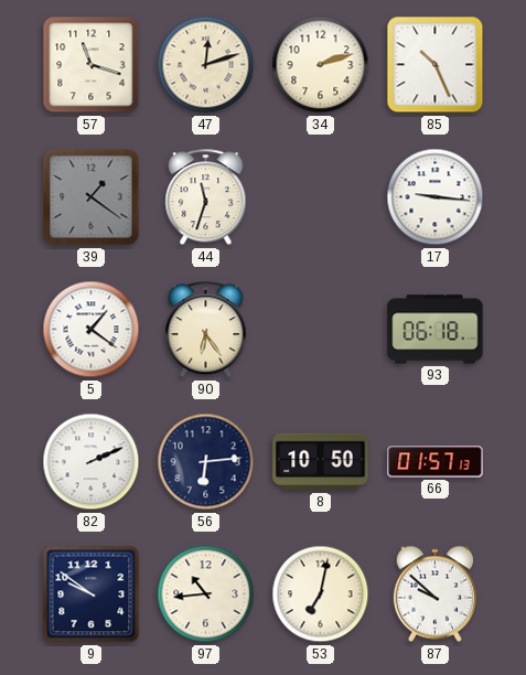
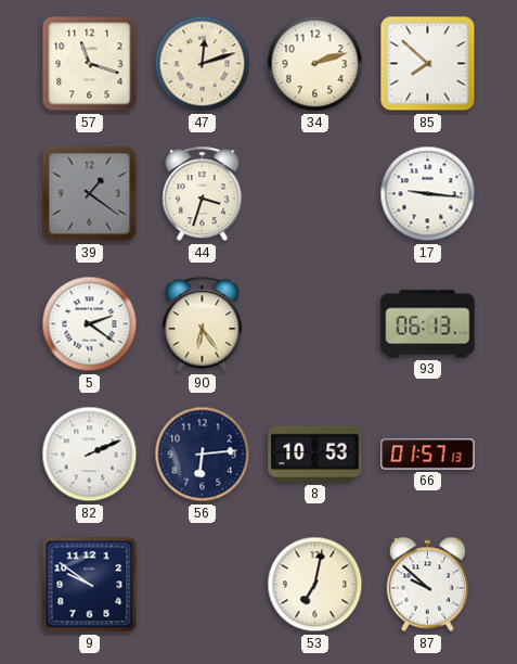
85: 10:26 -> 7:52
44: 11:33 -> 3:33
5: 1:21 -> 2:21
93: 06:18 -> 06:13
8: 10:50 -> 10:53
97: 10:44 -> none
